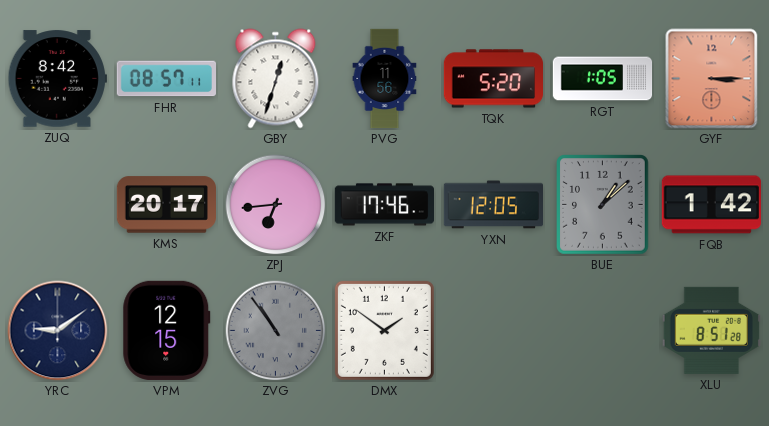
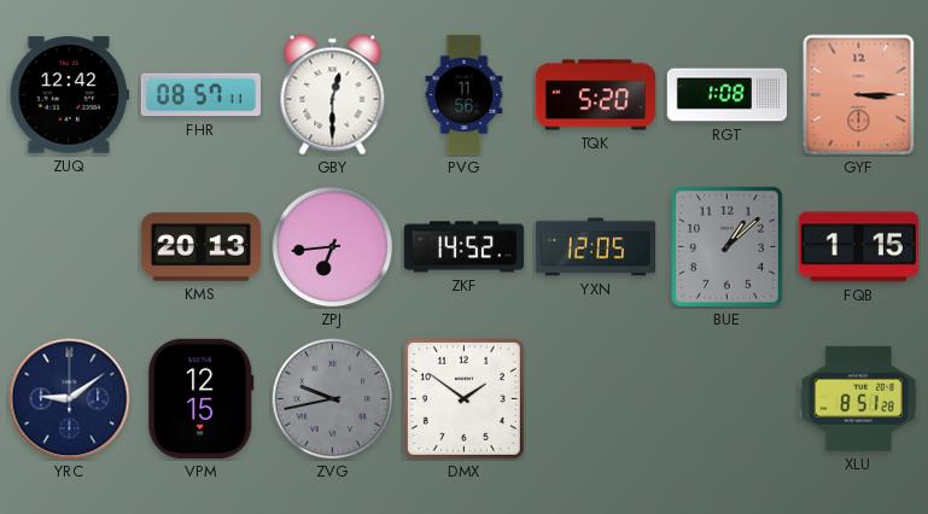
ZUQ: 8:42 -> 12:42
GBY: 12:33 -> 12:30
RGT: 1:05 -> 1:08
KMS: 20:17 -> 20:13
ZKF: 17:46 -> 14:52
FQB: 1:42 -> 1:15
ZVG: 10:54 -> 9:43
